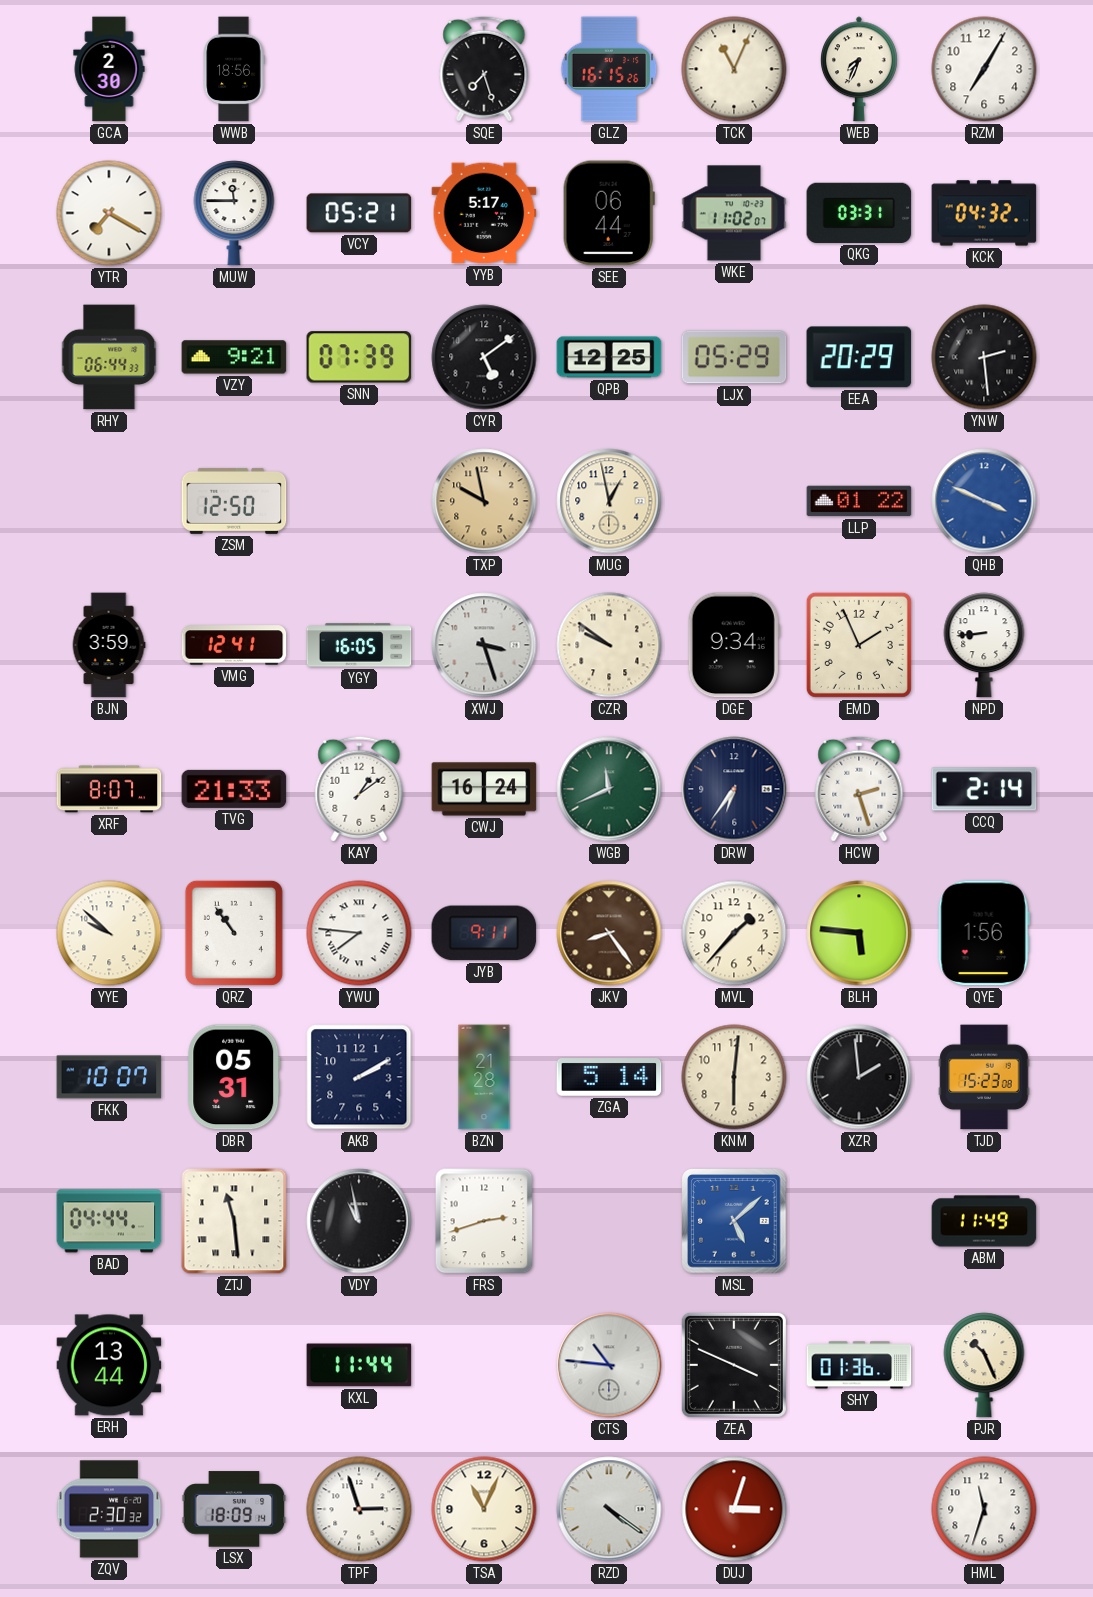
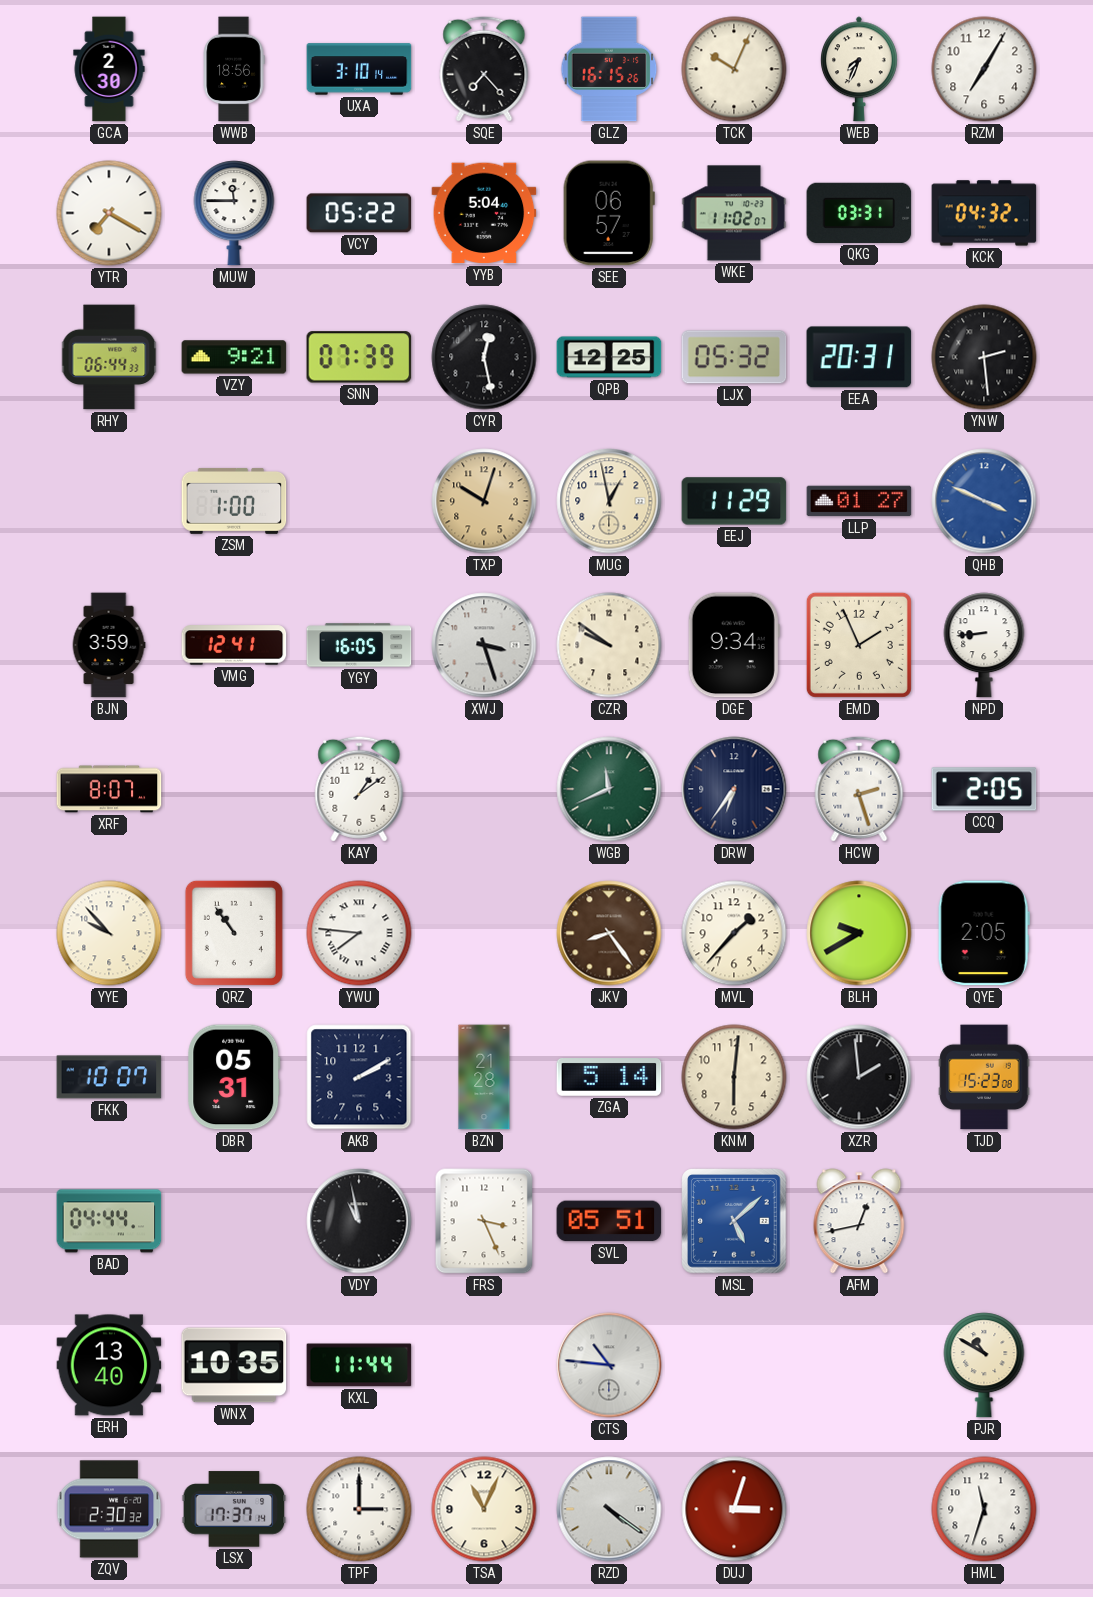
UXA: none -> 3:10
SQE: 7:27 -> 7:23
TCK: 11:04 -> 10:04
VCY: 05:21 -> 05:22
YYB: 5:17 -> 5:04
SEE: 06:44 -> 06:57
CYR: 5:09 -> 12:28
LJX: 05:29 -> 05:32
EEA: 20:29 -> 20:31
ZSM: 12:50 -> 1:00
TXP: 9:58 -> 10:03
EEJ: none -> 11:29
LLP: 01:22 -> 01:27
TVG: 21:33 -> none
CWJ: 16:24 -> none
CCQ: 2:14 -> 2:05
YYE: 9:52 -> 9:53
JYB: 9:11 -> none
BLH: 5:46 -> 9:40
QYE: 1:56 -> 2:05
ZTJ: 11:29 -> none
FRS: 2:42 -> 3:26
SVL: none -> 05:51
AFM: none -> 12:43
ABM: 11:49 -> none
ERH: 13:44 -> 13:40
WNX: none -> 10:35
ZEA: 3:49 -> none
SHY: 01:36 -> none
PJR: 10:26 -> 10:50
LSX: 18:09 -> 17:37
TPF: 2:57 -> 3:00
